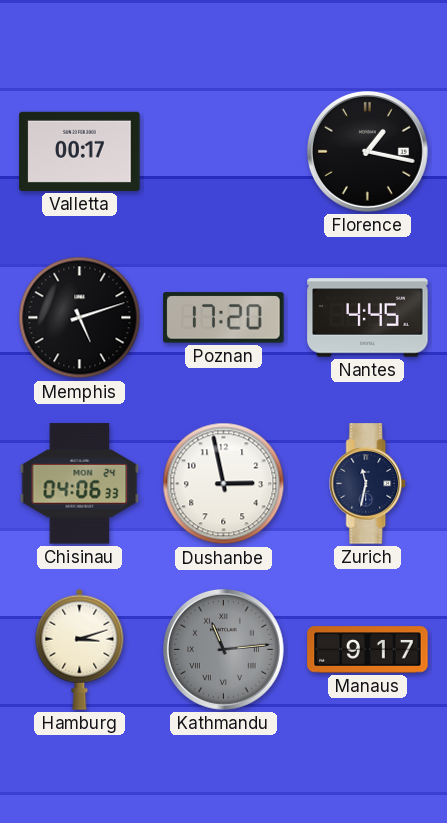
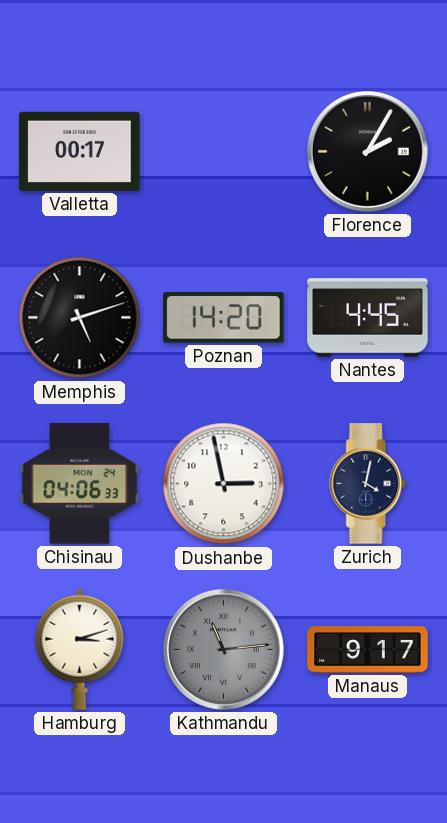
Florence: 1:17 -> 2:05
Poznan: 17:20 -> 14:20
Zurich: 11:32 -> 4:02
